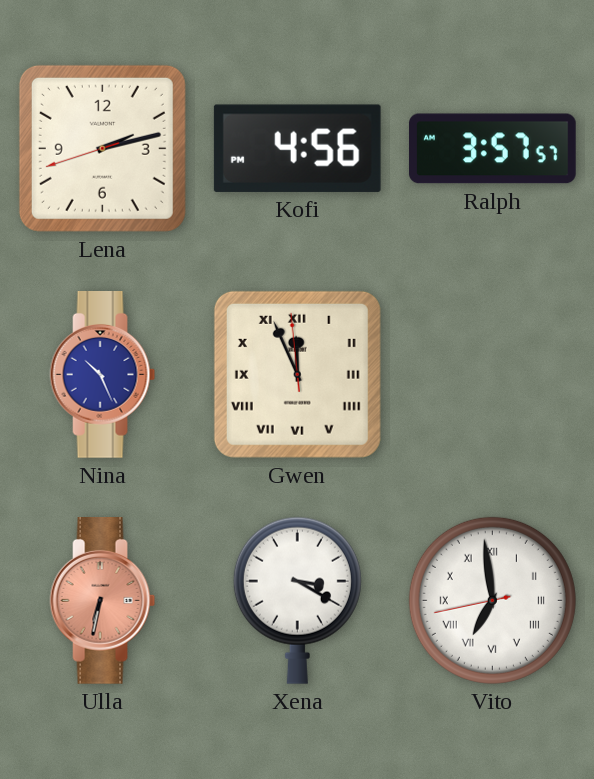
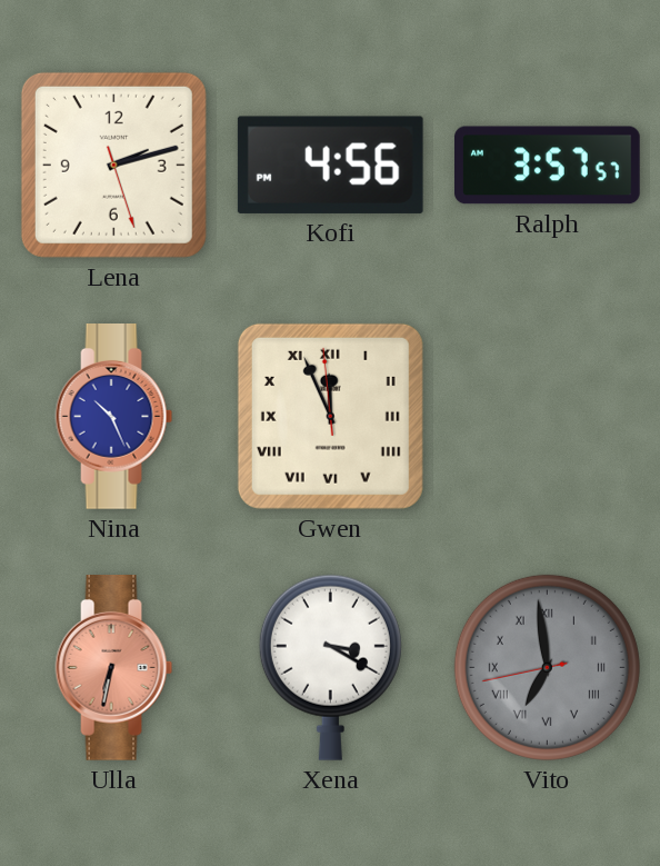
Lena: 2:12:42 -> 2:12:27
Vito dial: white -> grey
